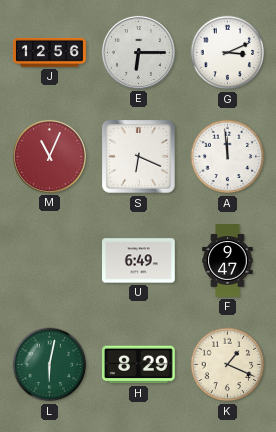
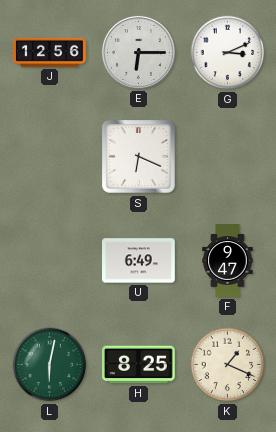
M: 11:04 -> none
A: 11:59 -> none
H: 8:29 -> 8:25
